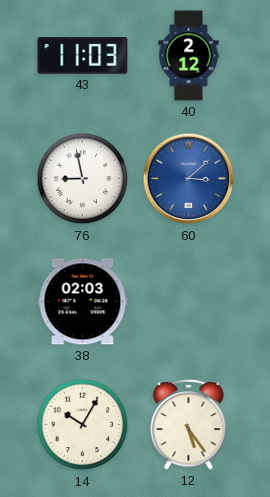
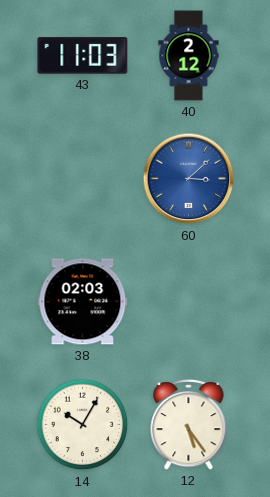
76: 8:58 -> none
